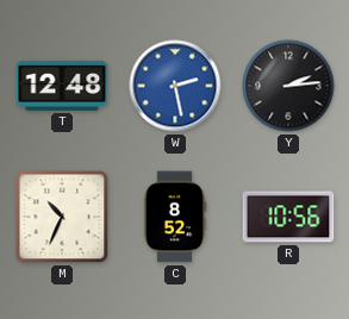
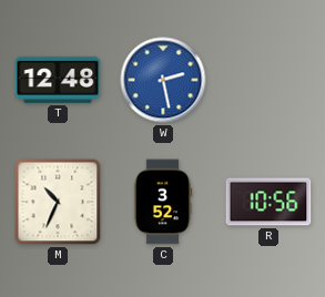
Y: 2:14 -> none
C: 8:52 -> 3:52
